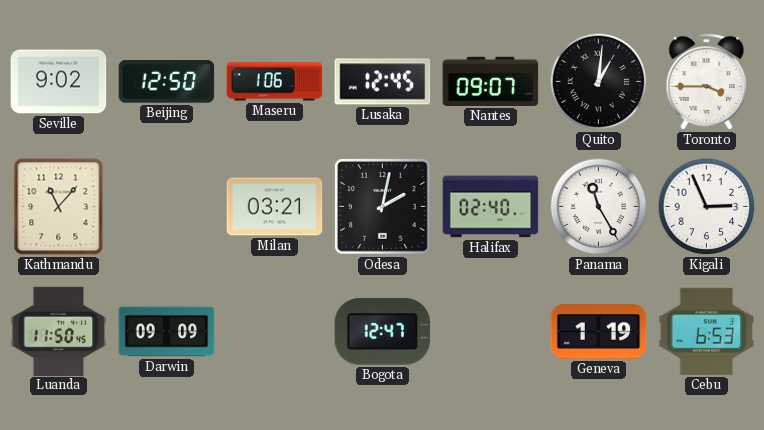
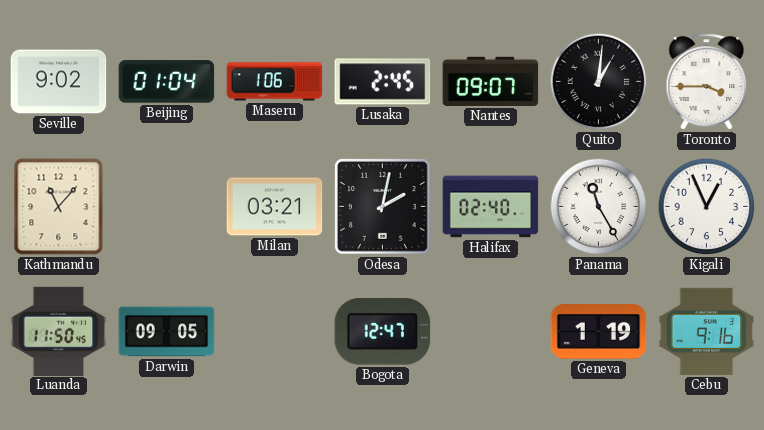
Beijing: 12:50 -> 01:04
Lusaka: 12:45 -> 2:45
Kigali: 2:56 -> 12:56
Darwin: 09:09 -> 09:05
Cebu: 6:53 -> 9:16
